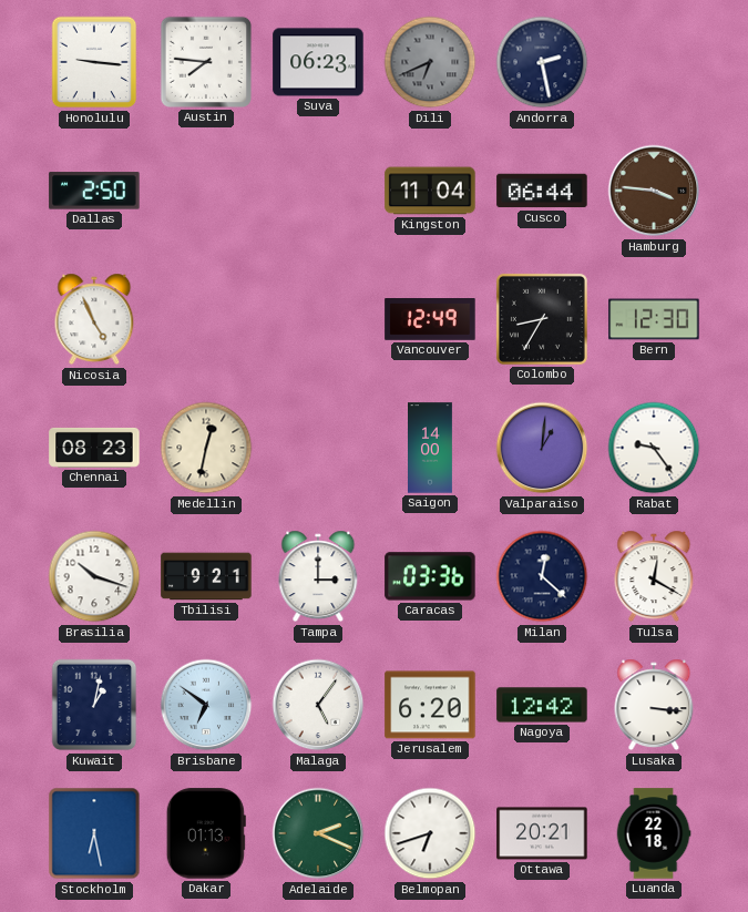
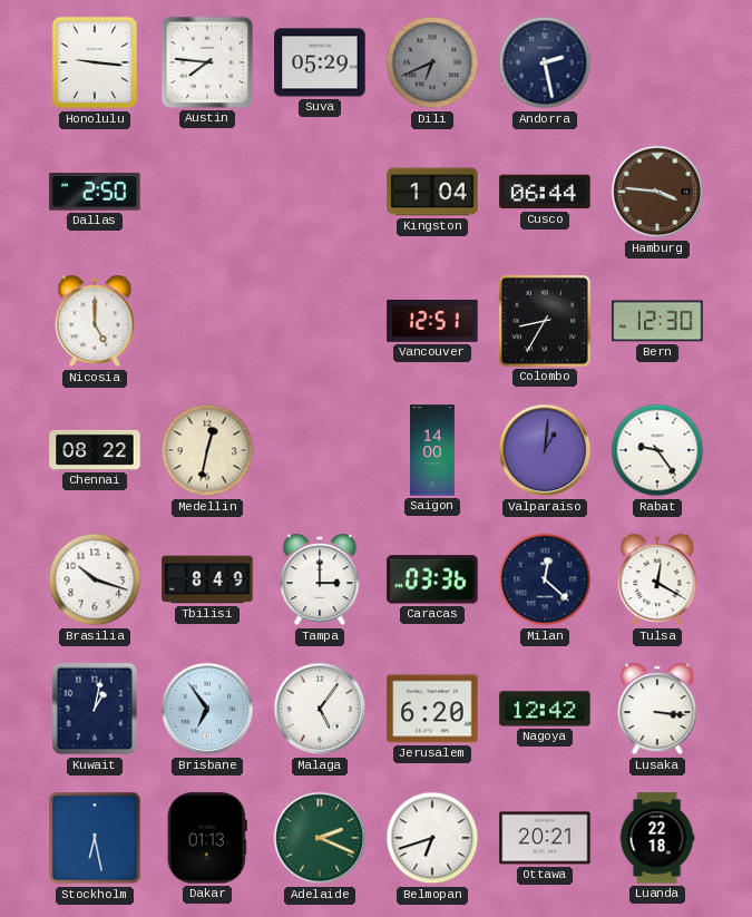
Suva: 06:23 -> 05:29
Kingston: 11:04 -> 1:04
Nicosia: 4:56 -> 5:00
Vancouver: 12:49 -> 12:51
Chennai: 08:23 -> 08:22
Tbilisi: 9:21 -> 8:49
Brisbane: 6:51 -> 6:54
